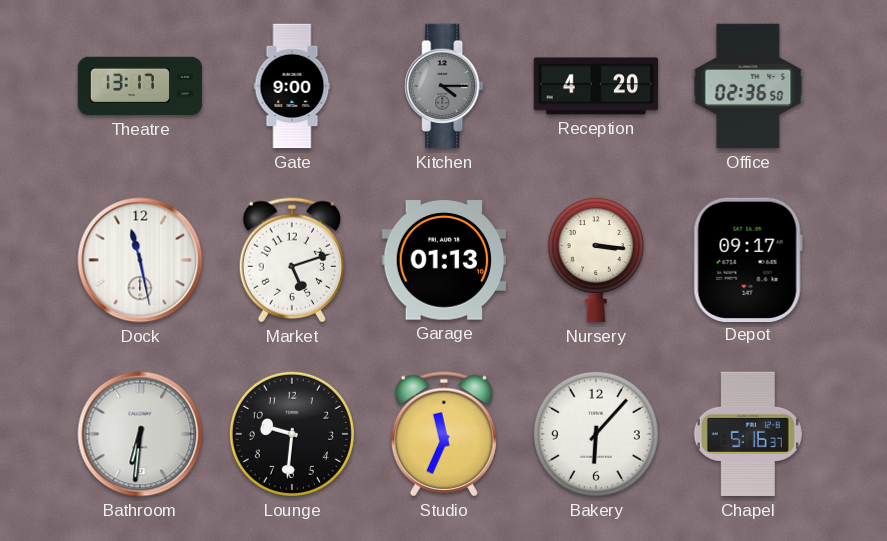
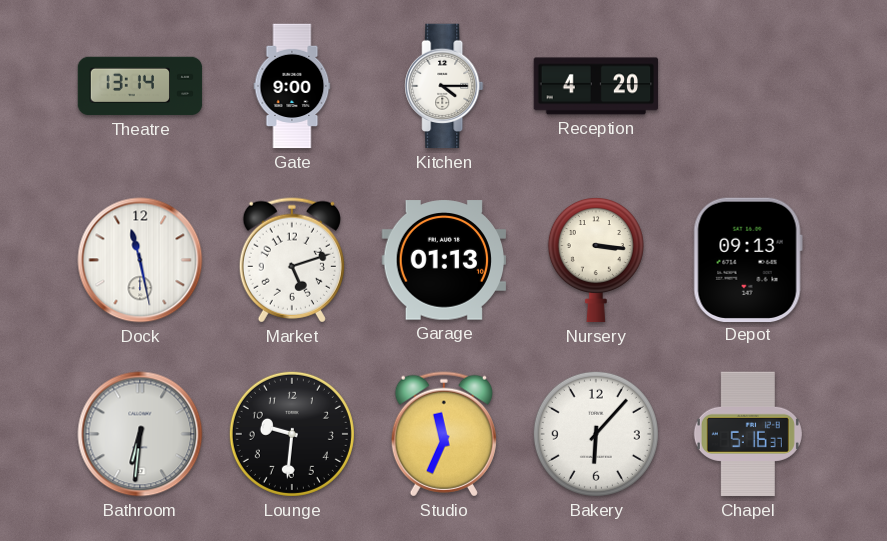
Theatre: 13:17 -> 13:14
Kitchen dial: grey -> white
Office: 02:36 -> none
Depot: 09:17 -> 09:13
